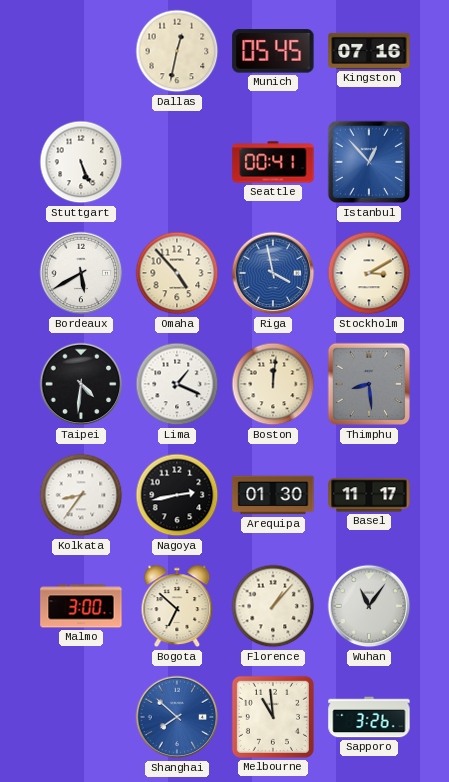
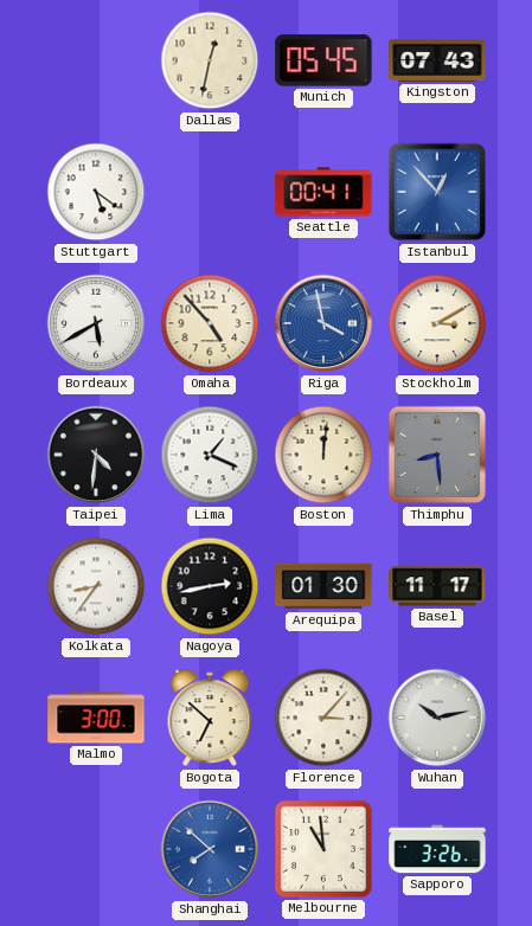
Kingston: 07:16 -> 07:43
Stuttgart: 5:26 -> 5:21
Florence: 1:07 -> 3:07
Wuhan: 11:06 -> 10:13
